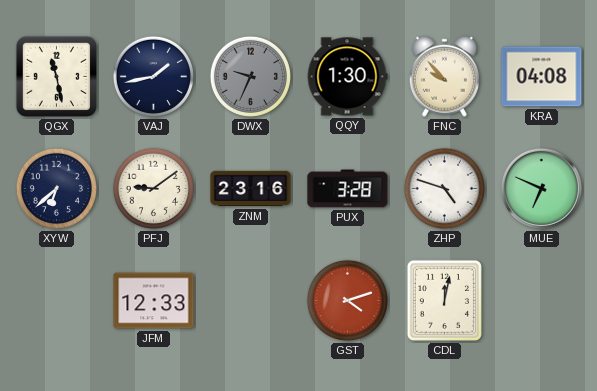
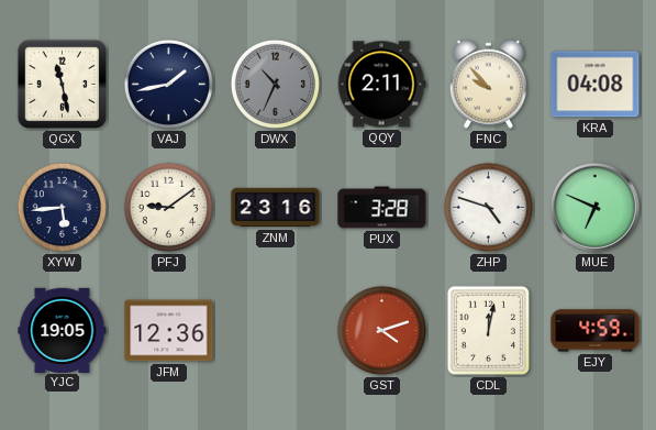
DWX: 9:34 -> 10:34
QQY: 1:30 -> 2:11
XYW: 6:38 -> 5:44
YJC: none -> 19:05
JFM: 12:33 -> 12:36
EJY: none -> 4:59
